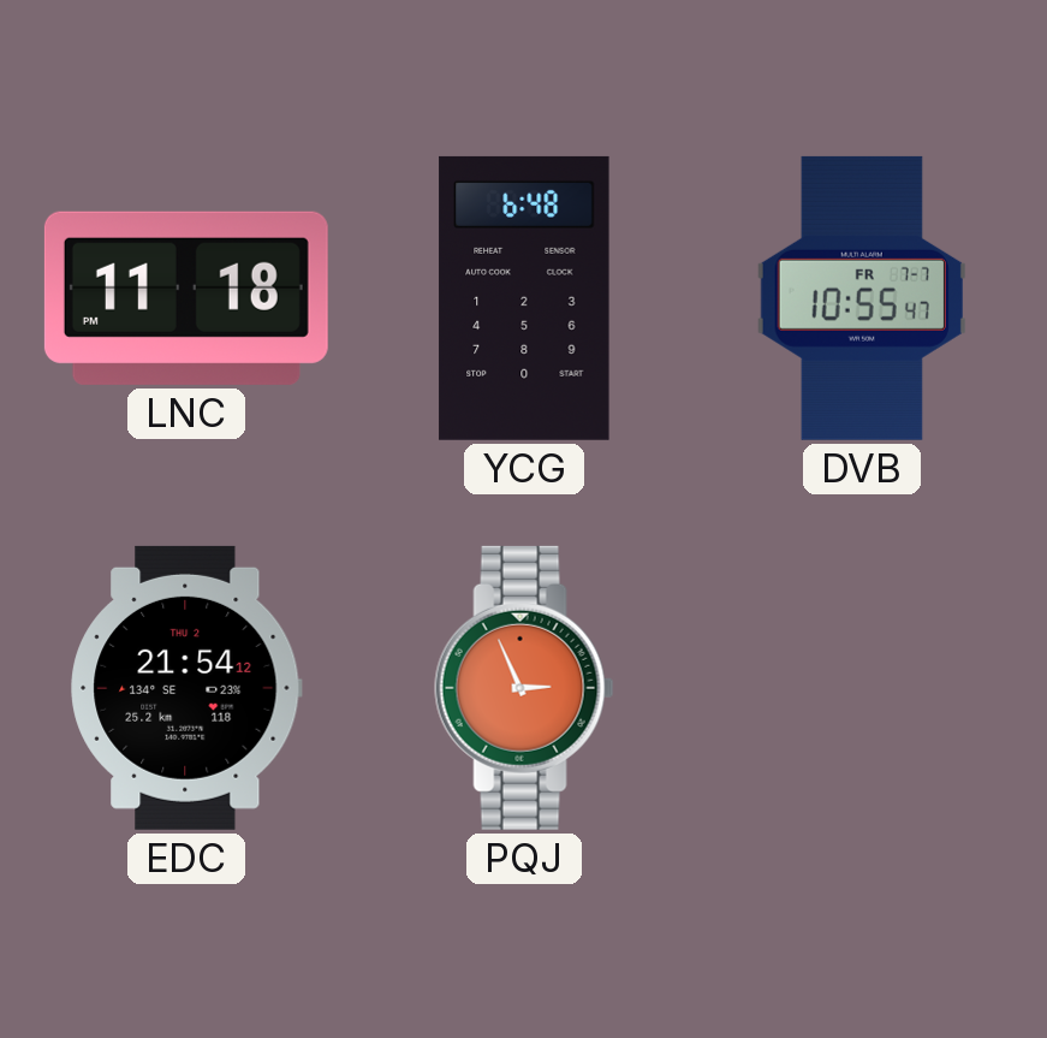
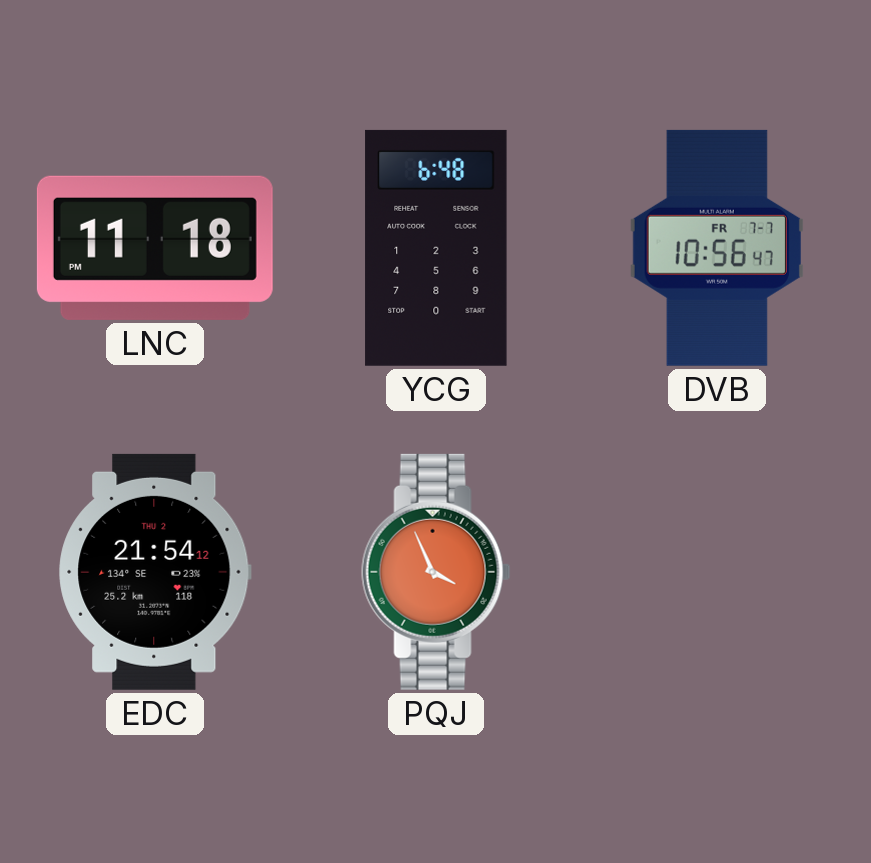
DVB: 10:55 -> 10:56
PQJ: 2:56 -> 3:56
